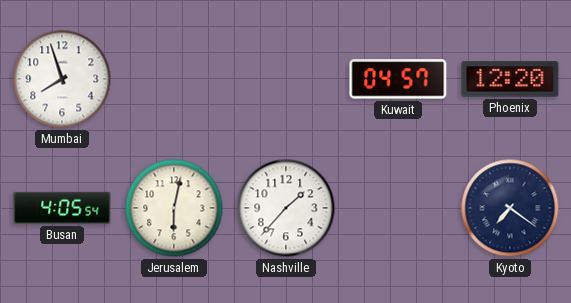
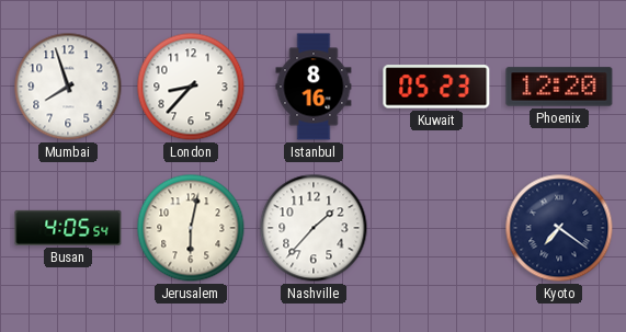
London: none -> 8:37
Istanbul: none -> 8:16
Kuwait: 04:57 -> 05:23
